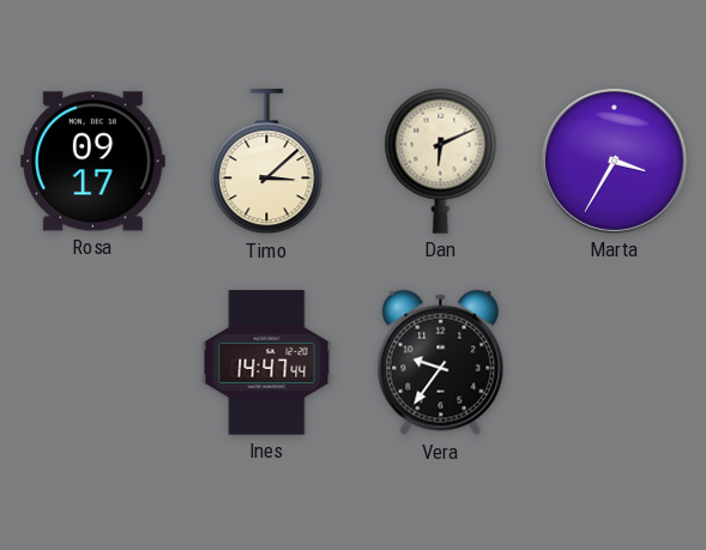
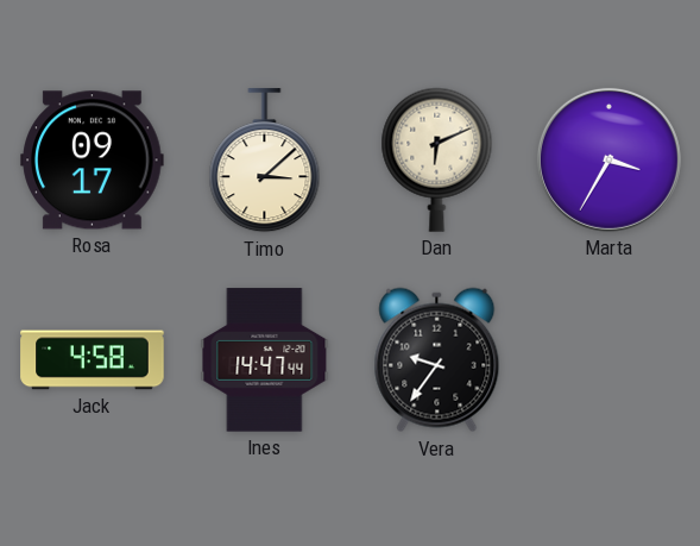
Jack: none -> 4:58
